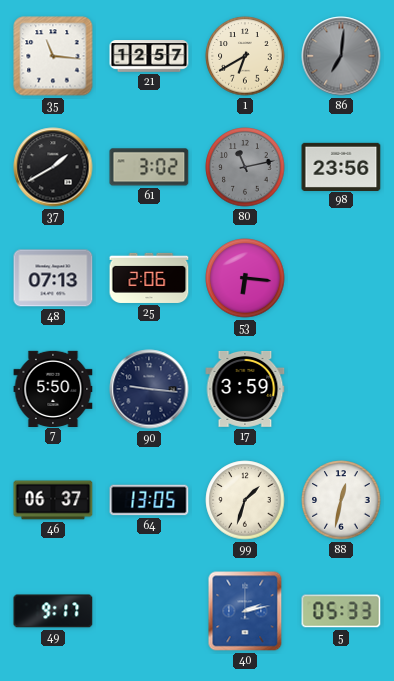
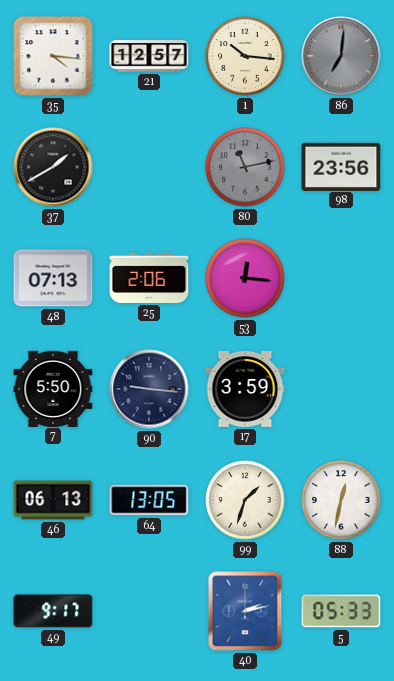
35: 11:16 -> 4:16
1: 6:40 -> 10:16
61: 3:02 -> none
53: 6:16 -> 12:16
46: 06:37 -> 06:13
